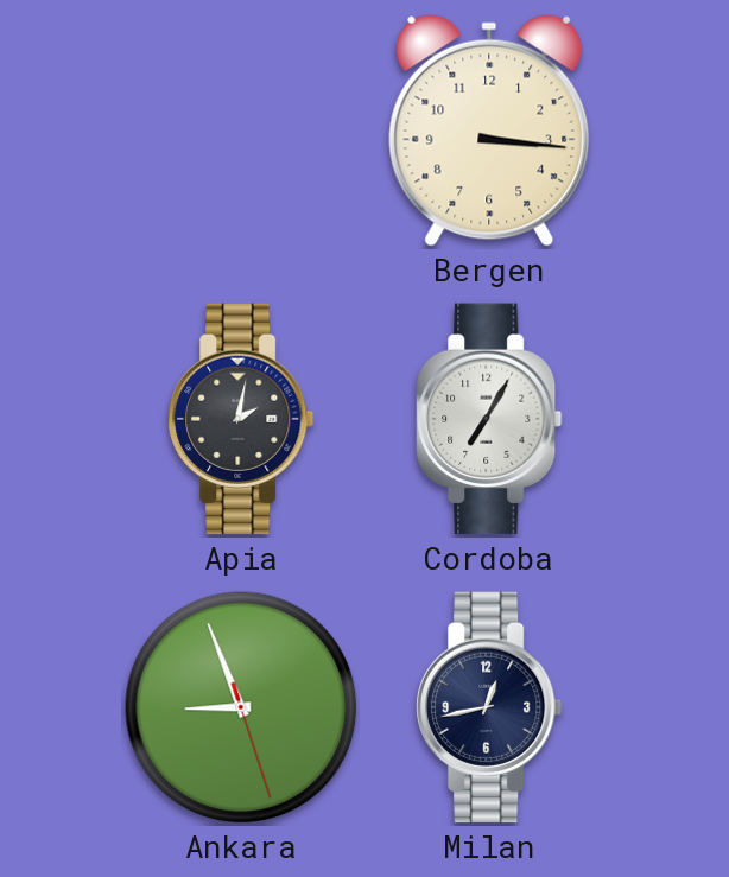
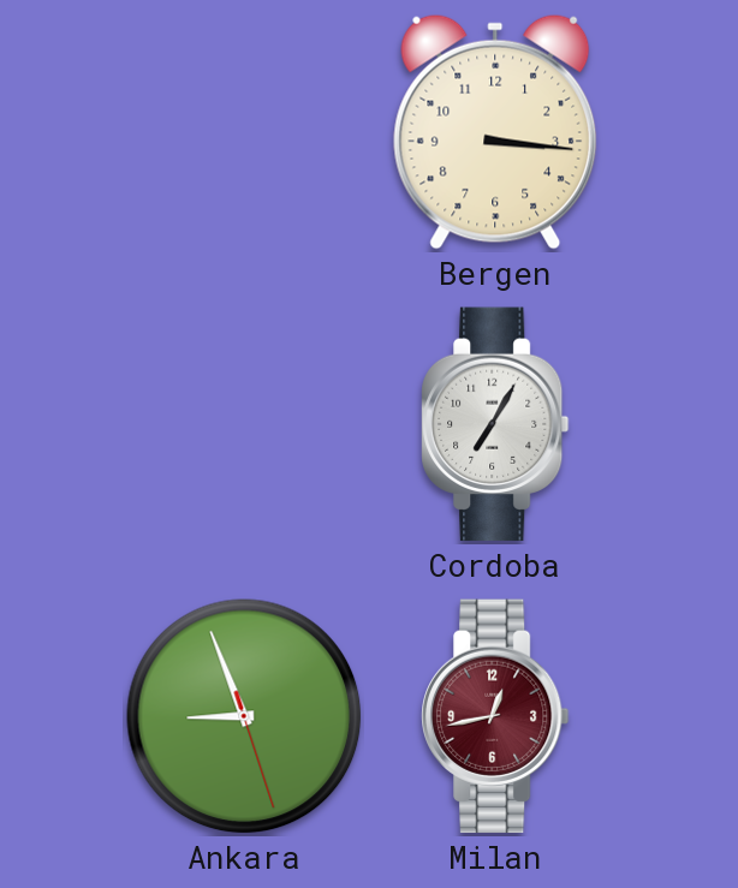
Apia: 2:02 -> none
Milan dial: navy -> burgundy
